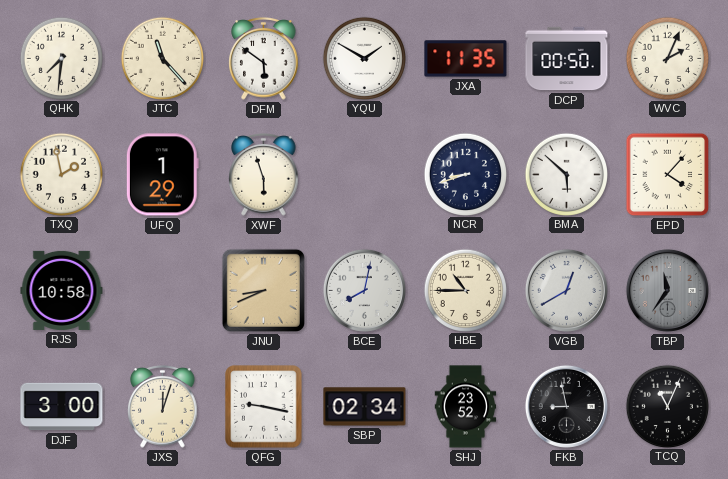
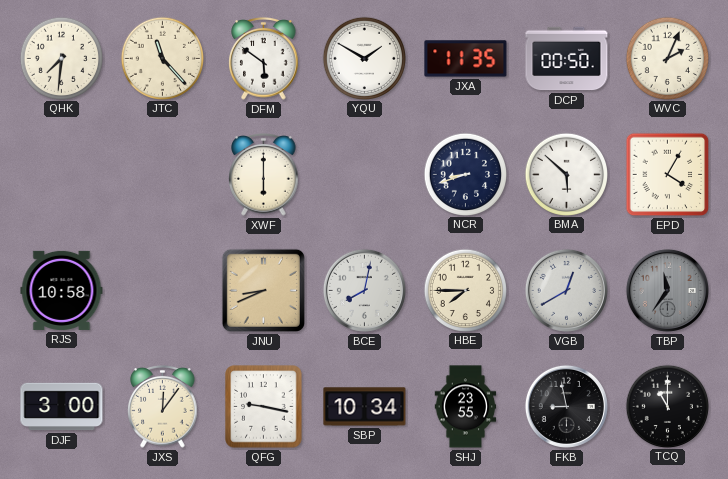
TXQ: 1:58 -> none
UFQ: 1:29 -> none
XWF: 5:57 -> 6:00
EPD: 4:07 -> 4:05
HBE: 10:45 -> 7:45
JXS: 12:03 -> 12:06
SBP: 02:34 -> 10:34
SHJ: 23:52 -> 23:55
TCQ: 11:04 -> 11:00
